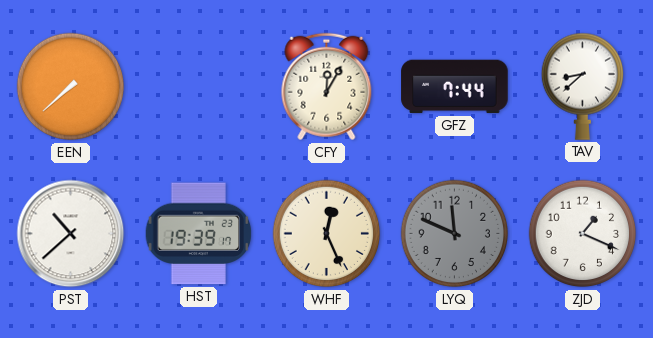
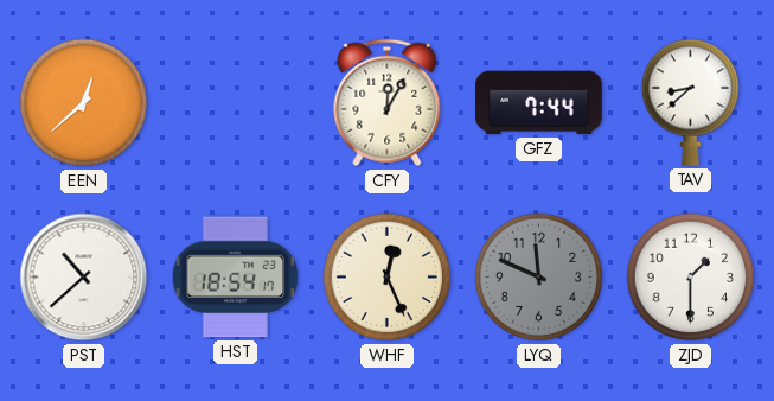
EEN: 7:38 -> 12:38
HST: 19:39 -> 18:54
ZJD: 1:19 -> 1:30
